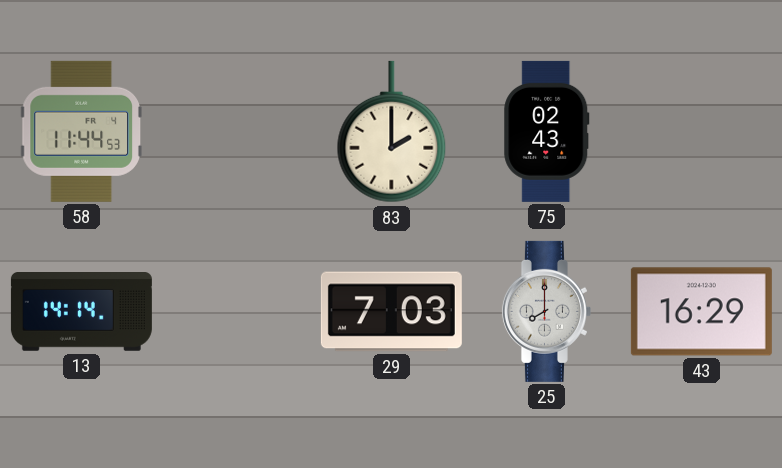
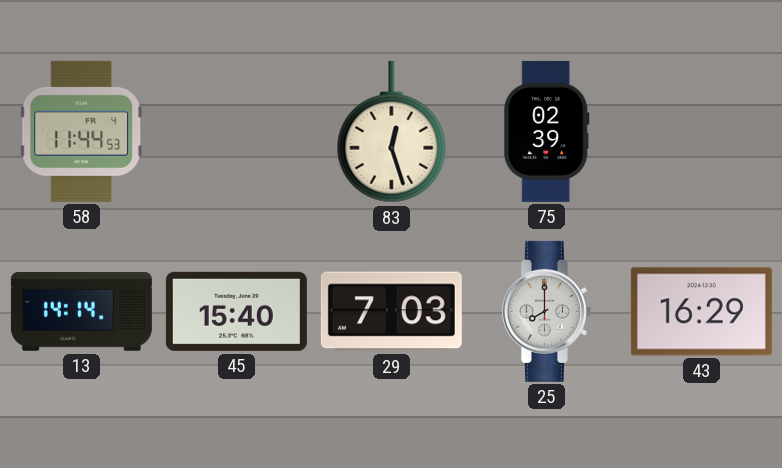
83: 2:00 -> 12:27
75: 02:43 -> 02:39
45: none -> 15:40
